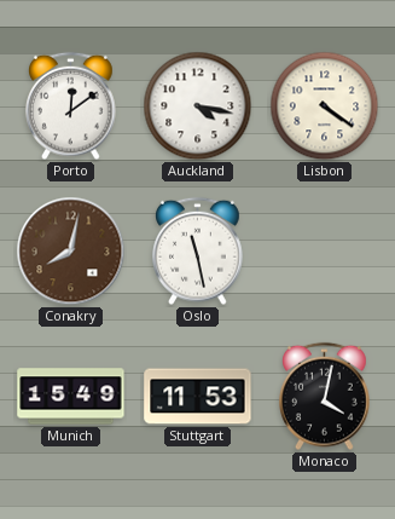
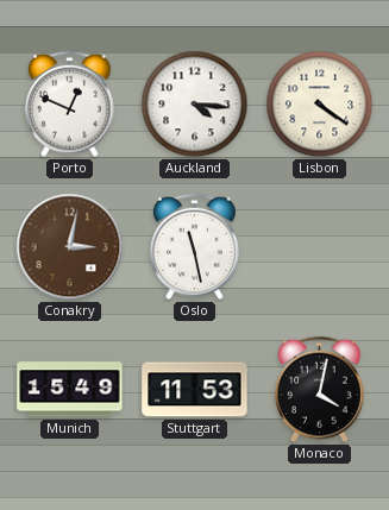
Porto: 12:09 -> 12:49
Auckland: 4:17 -> 4:16
Conakry: 8:02 -> 3:02
